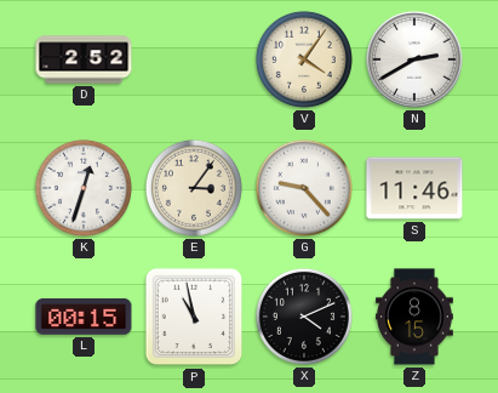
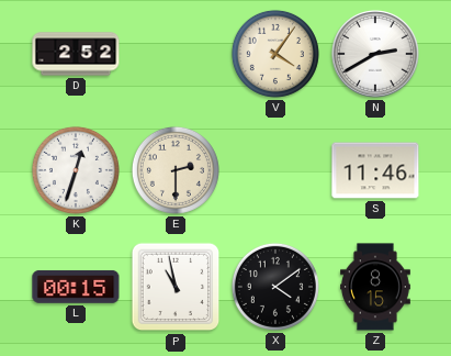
E: 3:06 -> 2:30
G: 9:23 -> none
X: 4:11 -> 4:09
